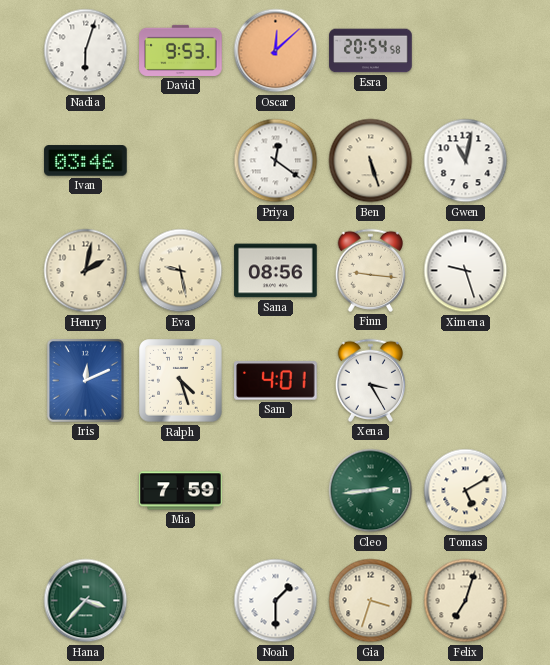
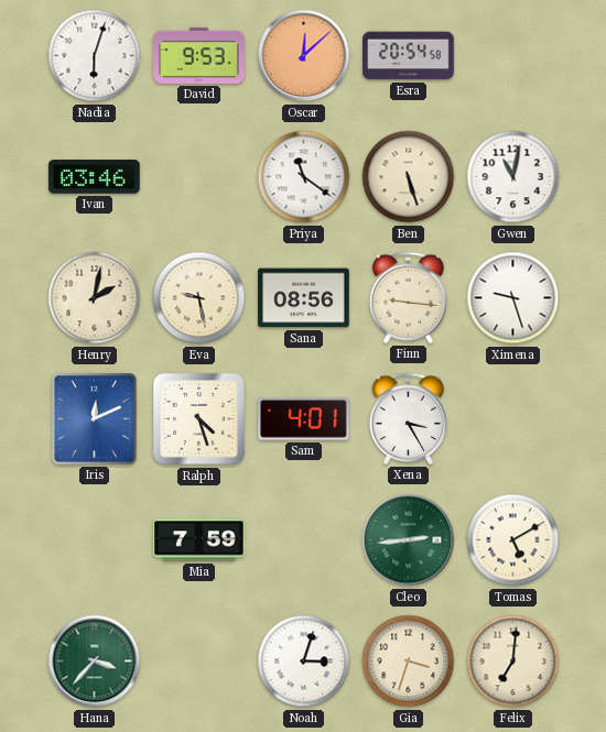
Priya: 12:21 -> 11:21
Noah: 1:30 -> 3:03
Felix: 7:03 -> 7:01
